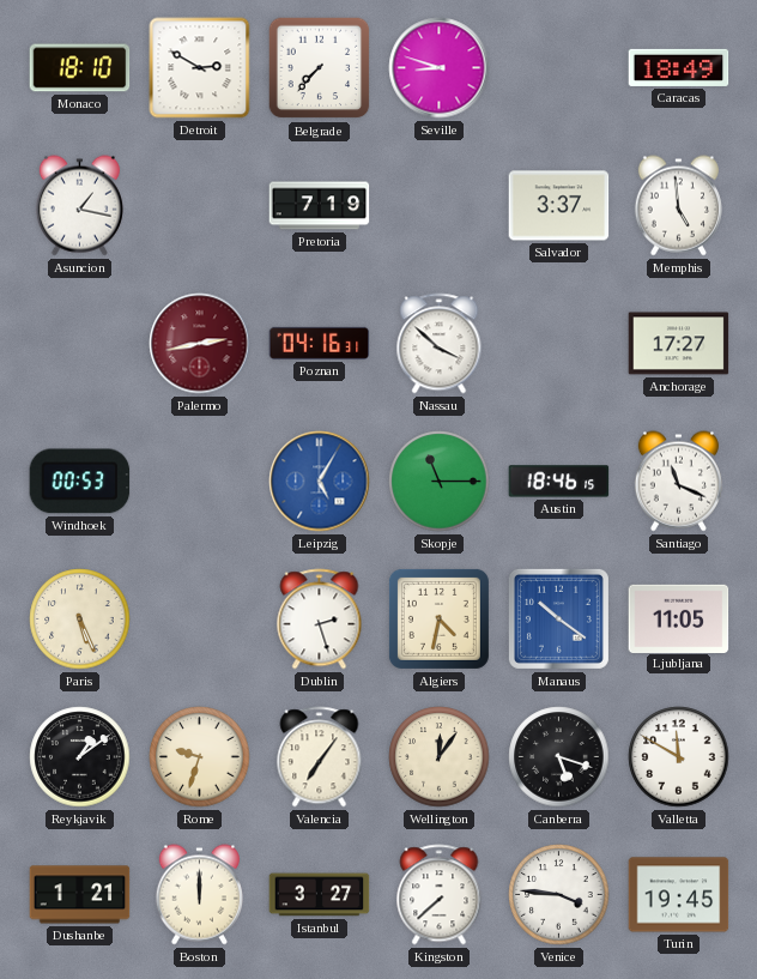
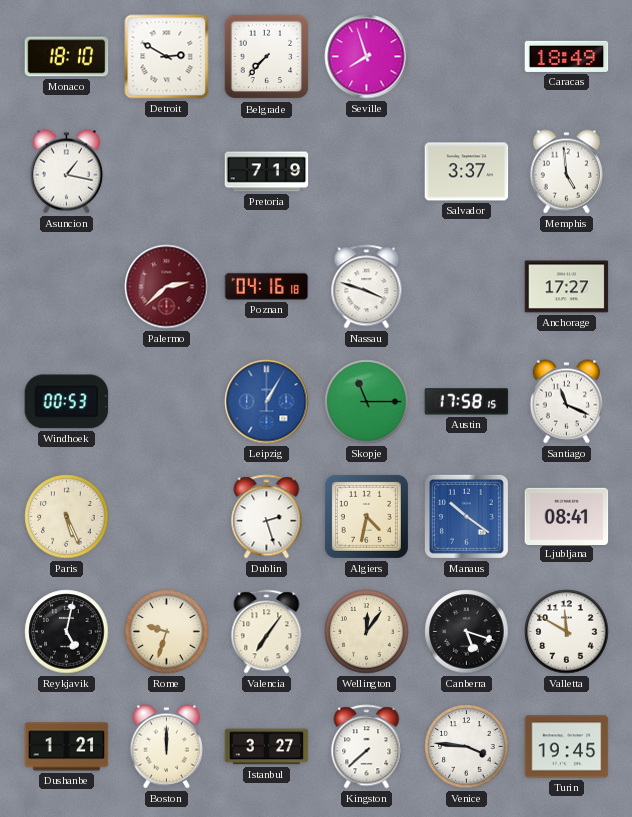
Seville: 8:48 -> 7:57
Palermo: 2:43 -> 2:38
Poznan: 04:16:31 -> 04:16:18
Nassau: 3:52 -> 3:48
Leipzig: 5:05 -> 1:05
Austin: 18:46 -> 17:58
Ljubljana: 11:05 -> 08:41
Reykjavik: 1:09 -> 5:02
